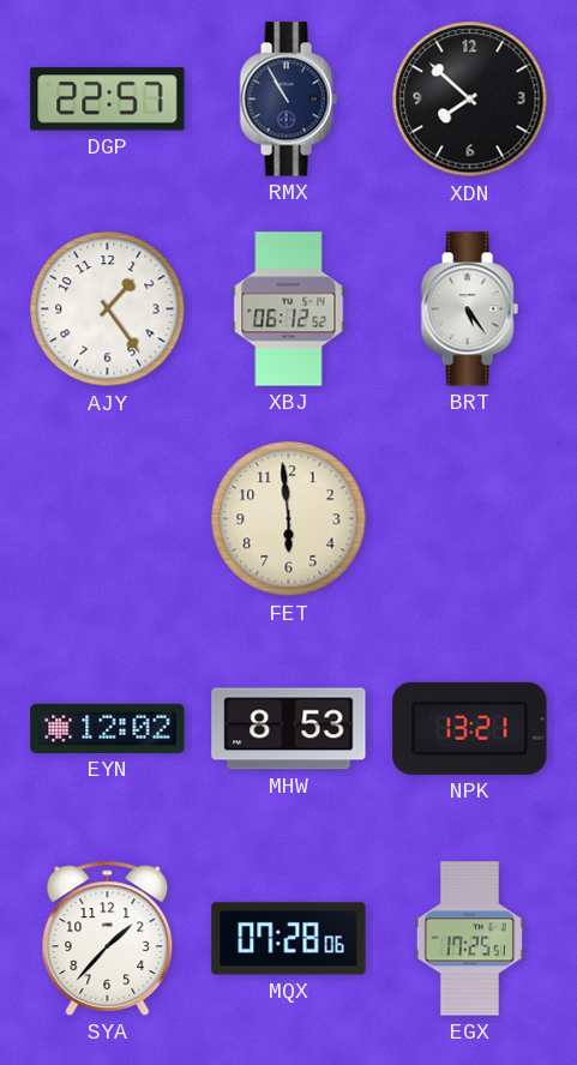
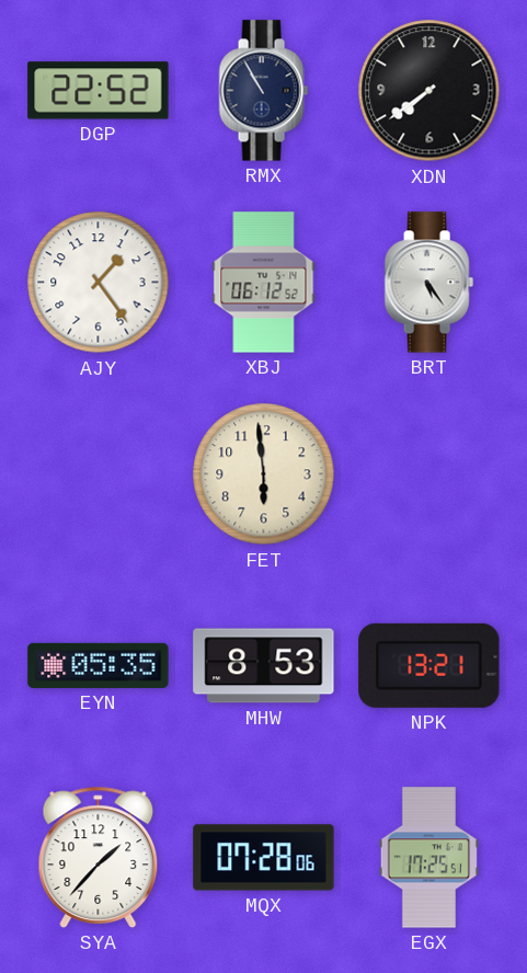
DGP: 22:57 -> 22:52
XDN: 7:52 -> 7:39
EYN: 12:02 -> 05:35
